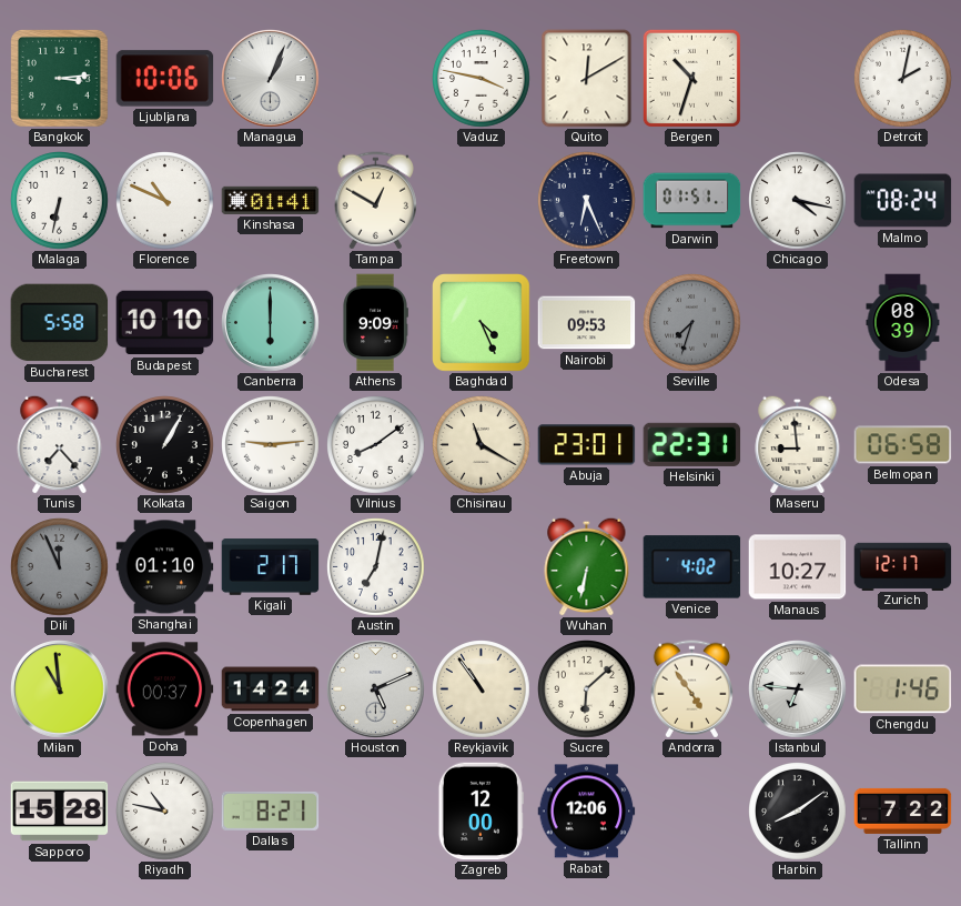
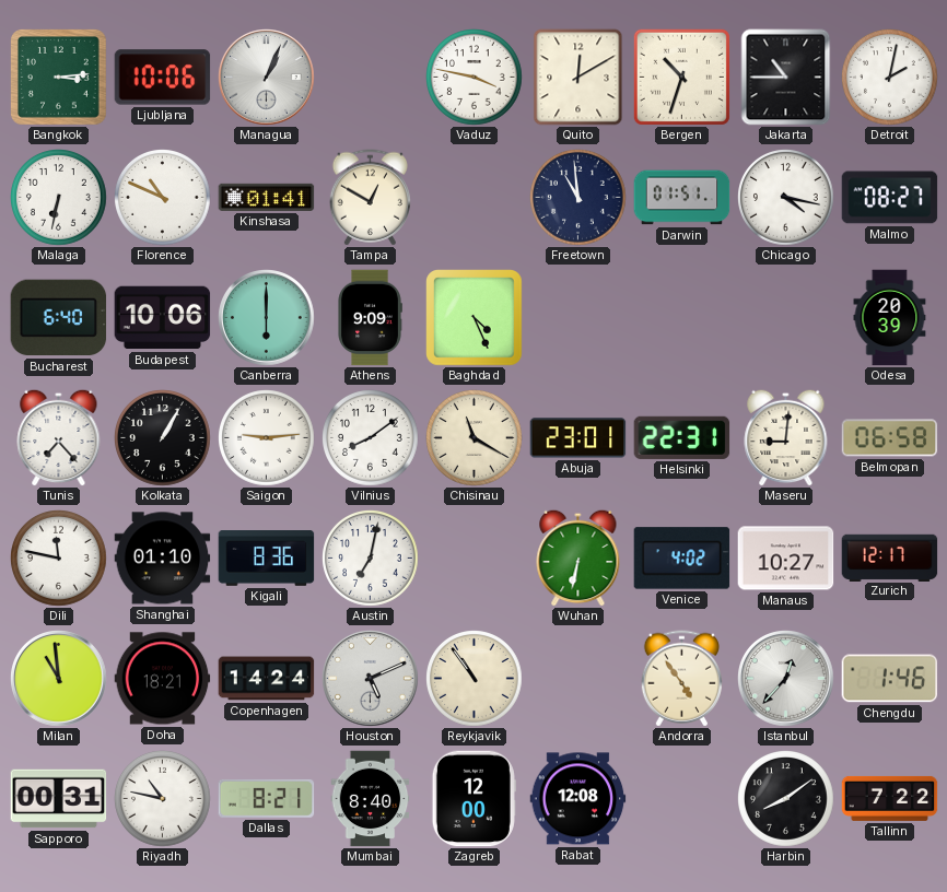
Jakarta: none -> 10:45
Freetown: 6:26 -> 10:59
Malmo: 08:24 -> 08:27
Bucharest: 5:58 -> 6:40
Budapest: 10:10 -> 10:06
Nairobi: 09:53 -> none
Seville: 7:33 -> none
Odesa: 08:39 -> 20:39
Maseru: 8:59 -> 9:01
Dili: 11:56 -> 11:47
Dili dial: grey -> white
Kigali: 2:17 -> 8:36
Doha: 00:37 -> 18:21
Sucre: 6:08 -> none
Istanbul: 6:46 -> 12:37
Sapporo: 15:28 -> 00:31
Mumbai: none -> 8:40
Rabat: 12:06 -> 12:08
